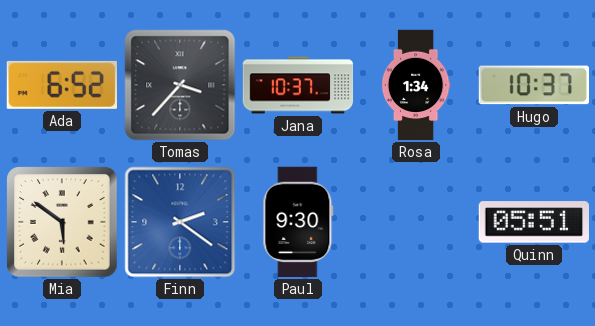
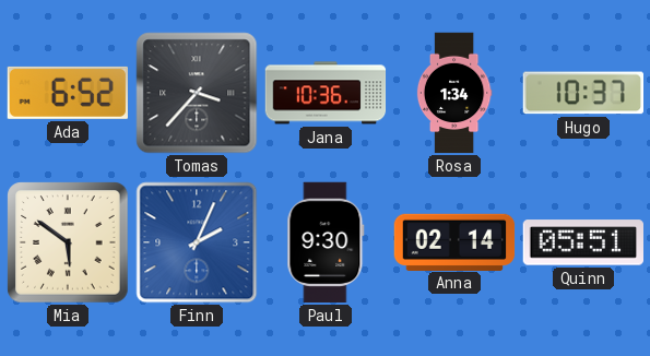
Jana: 10:37 -> 10:36
Finn: 2:21 -> 2:04
Anna: none -> 02:14
